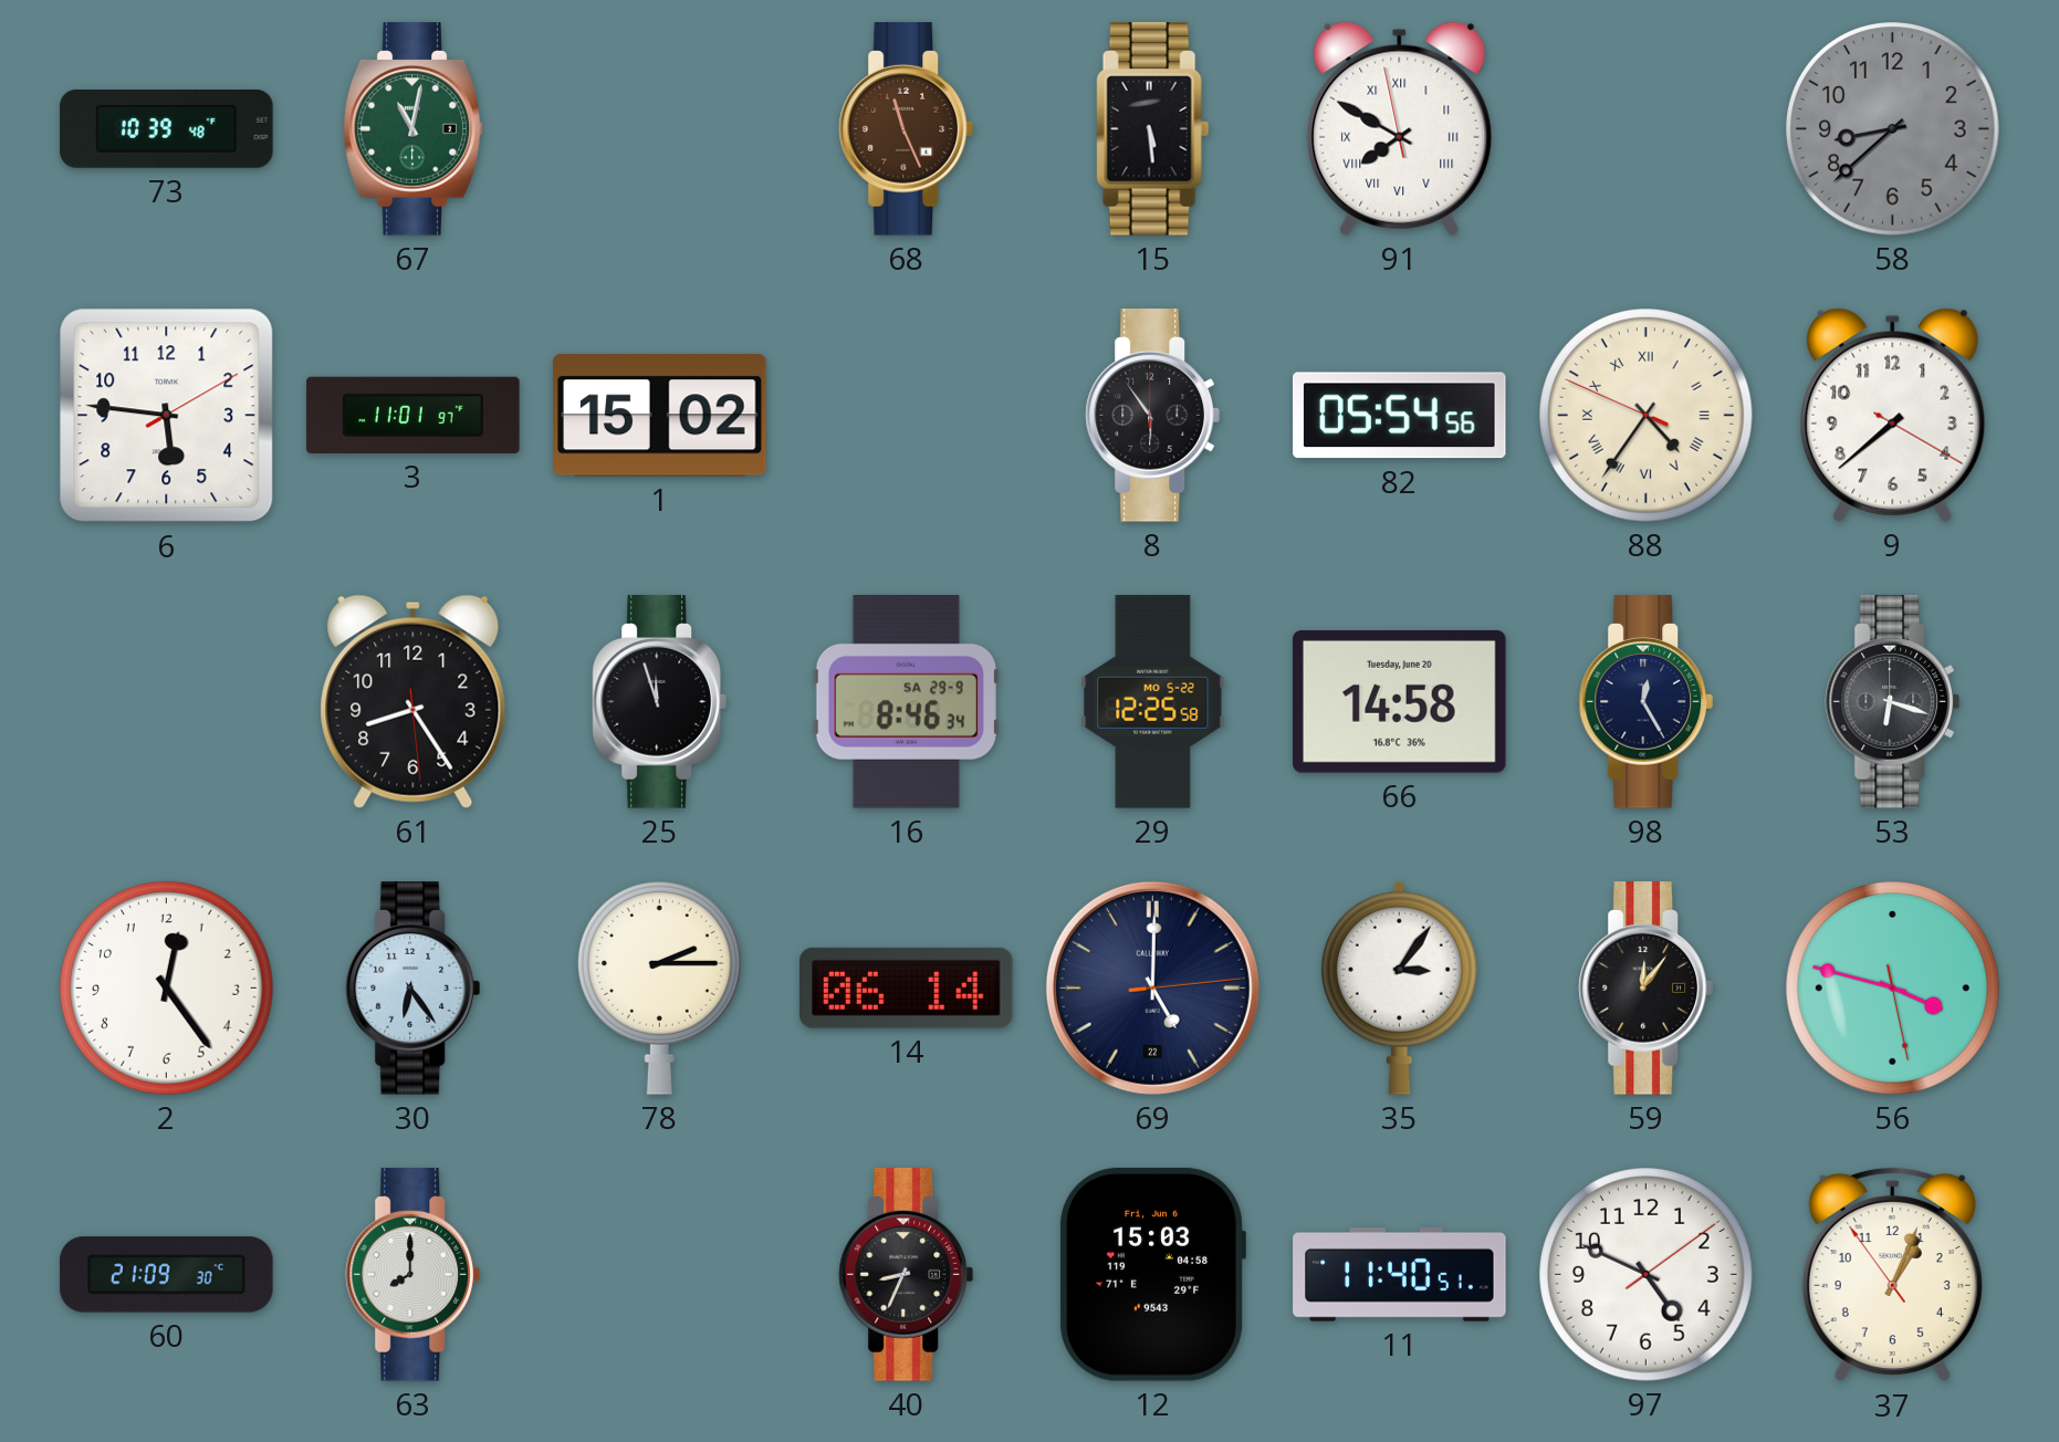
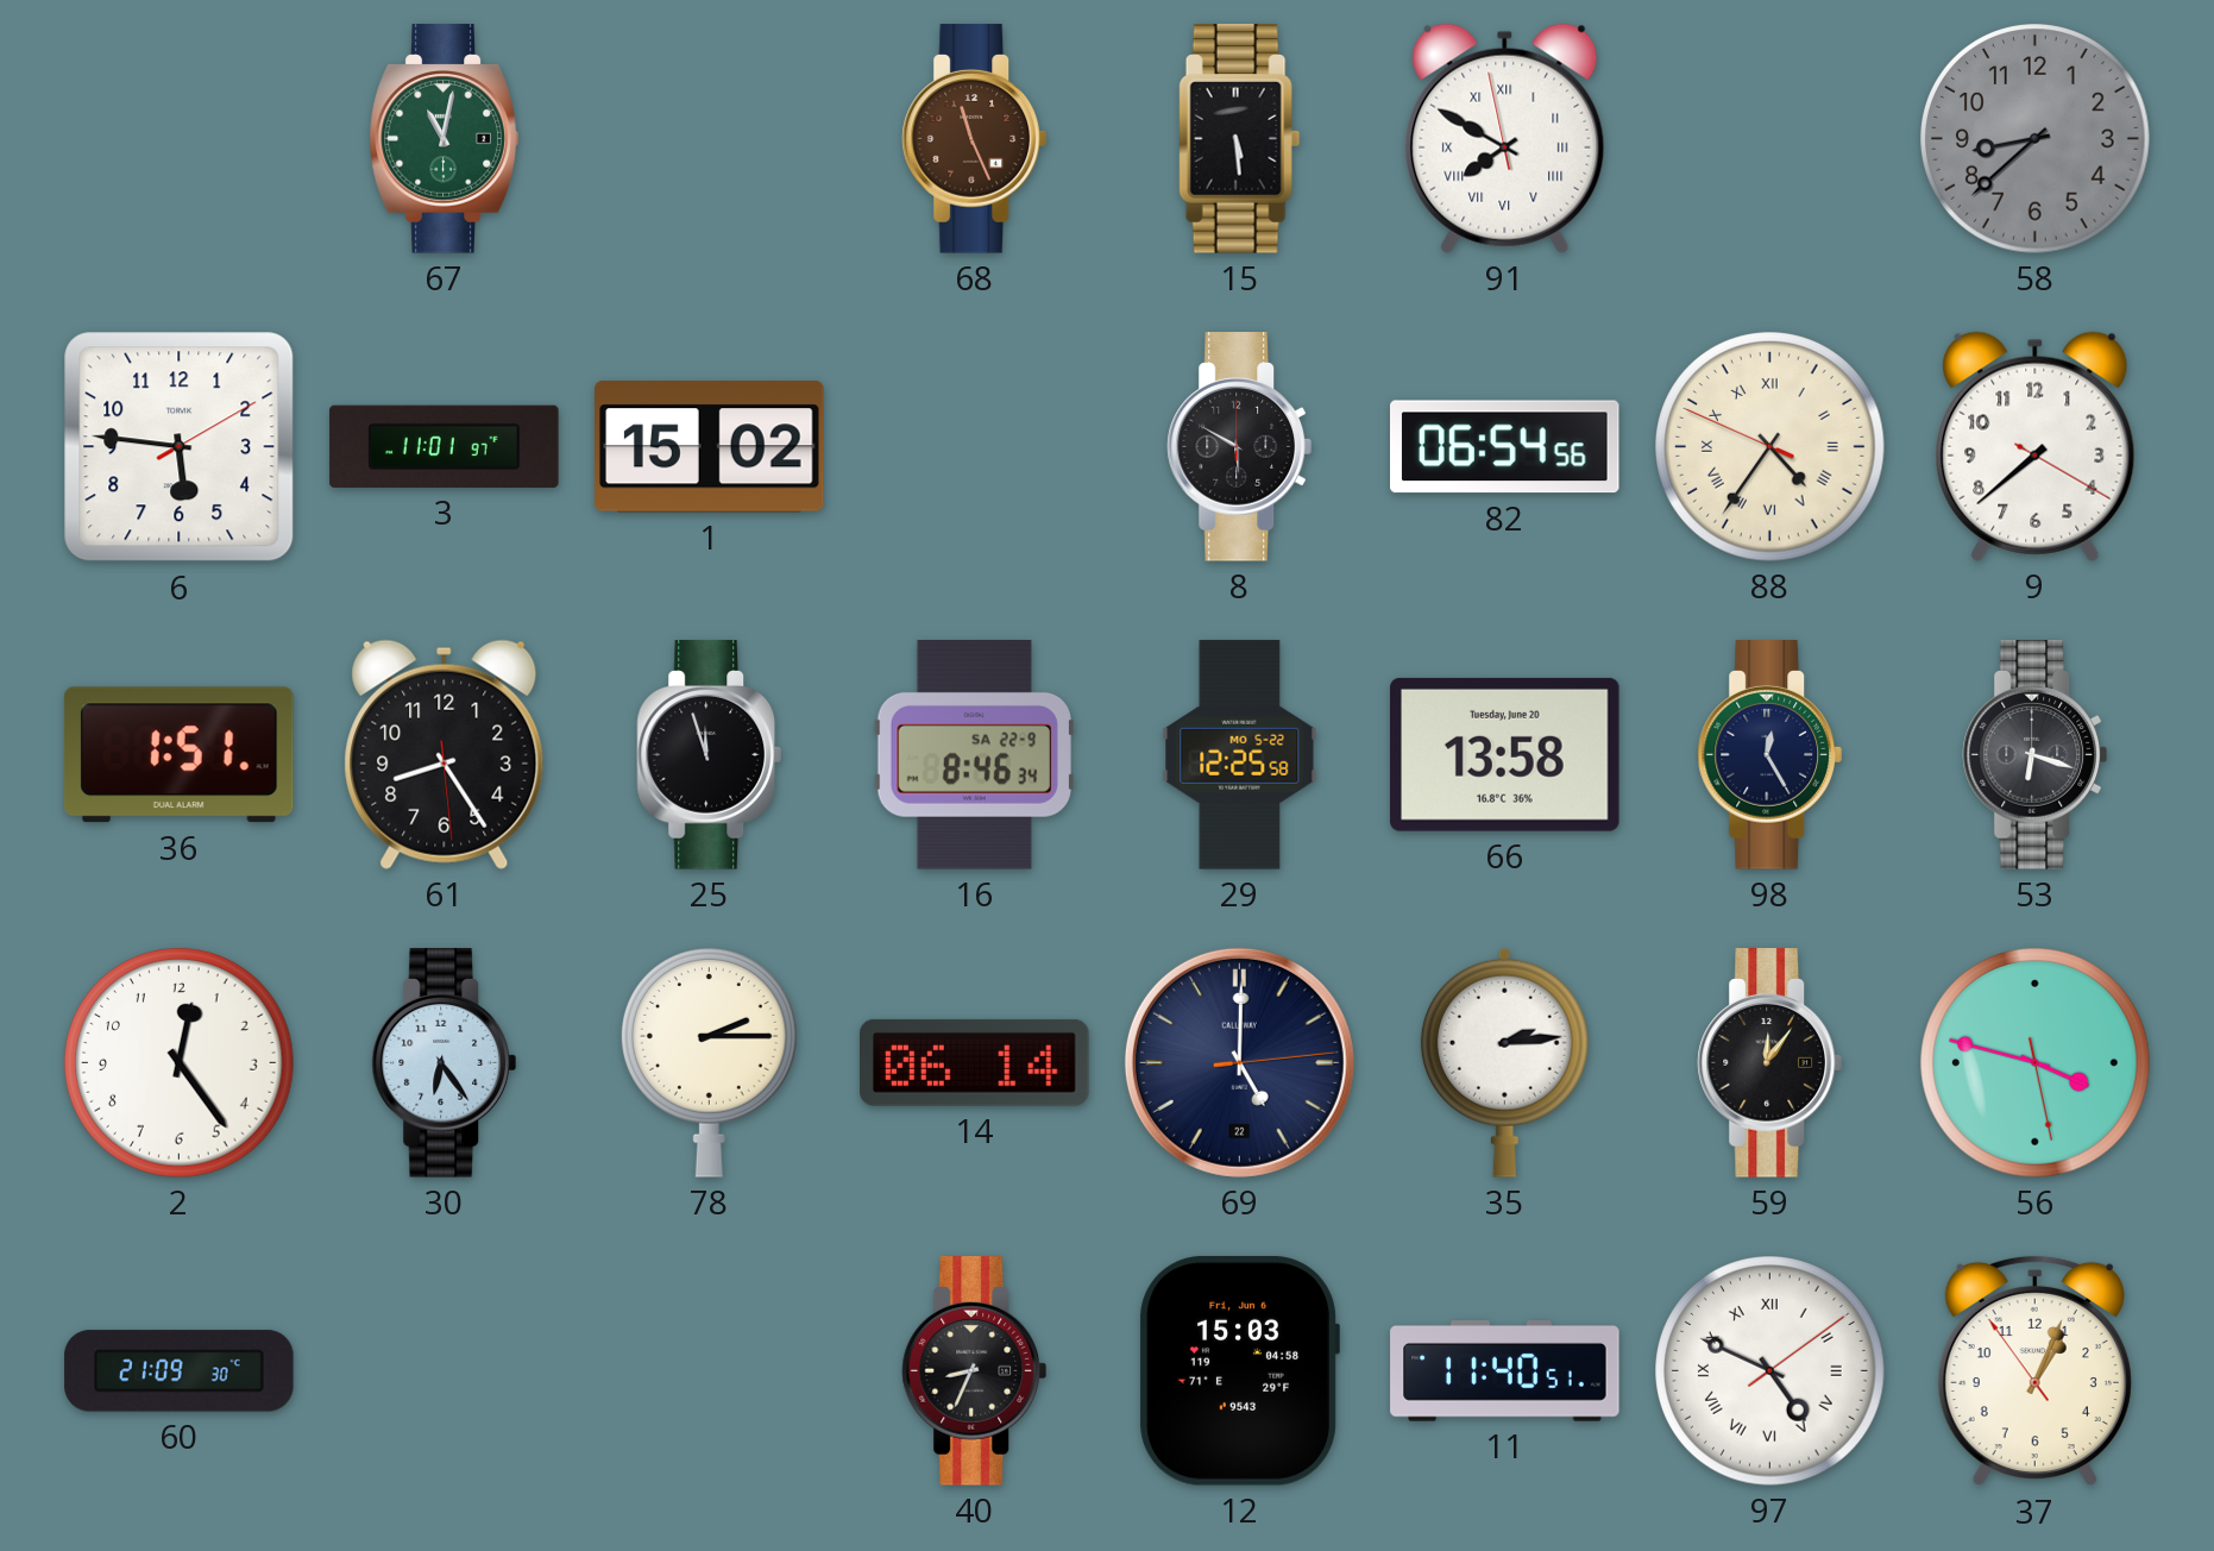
73: 10:39 -> none
8: 5:54 -> 5:50
82: 05:54 -> 06:54
36: none -> 1:51
16 date: SA 29-9 -> SA 22-9
66: 14:58 -> 13:58
35: 3:06 -> 2:14
63: 8:00 -> none
97 numerals: Arabic -> Roman
